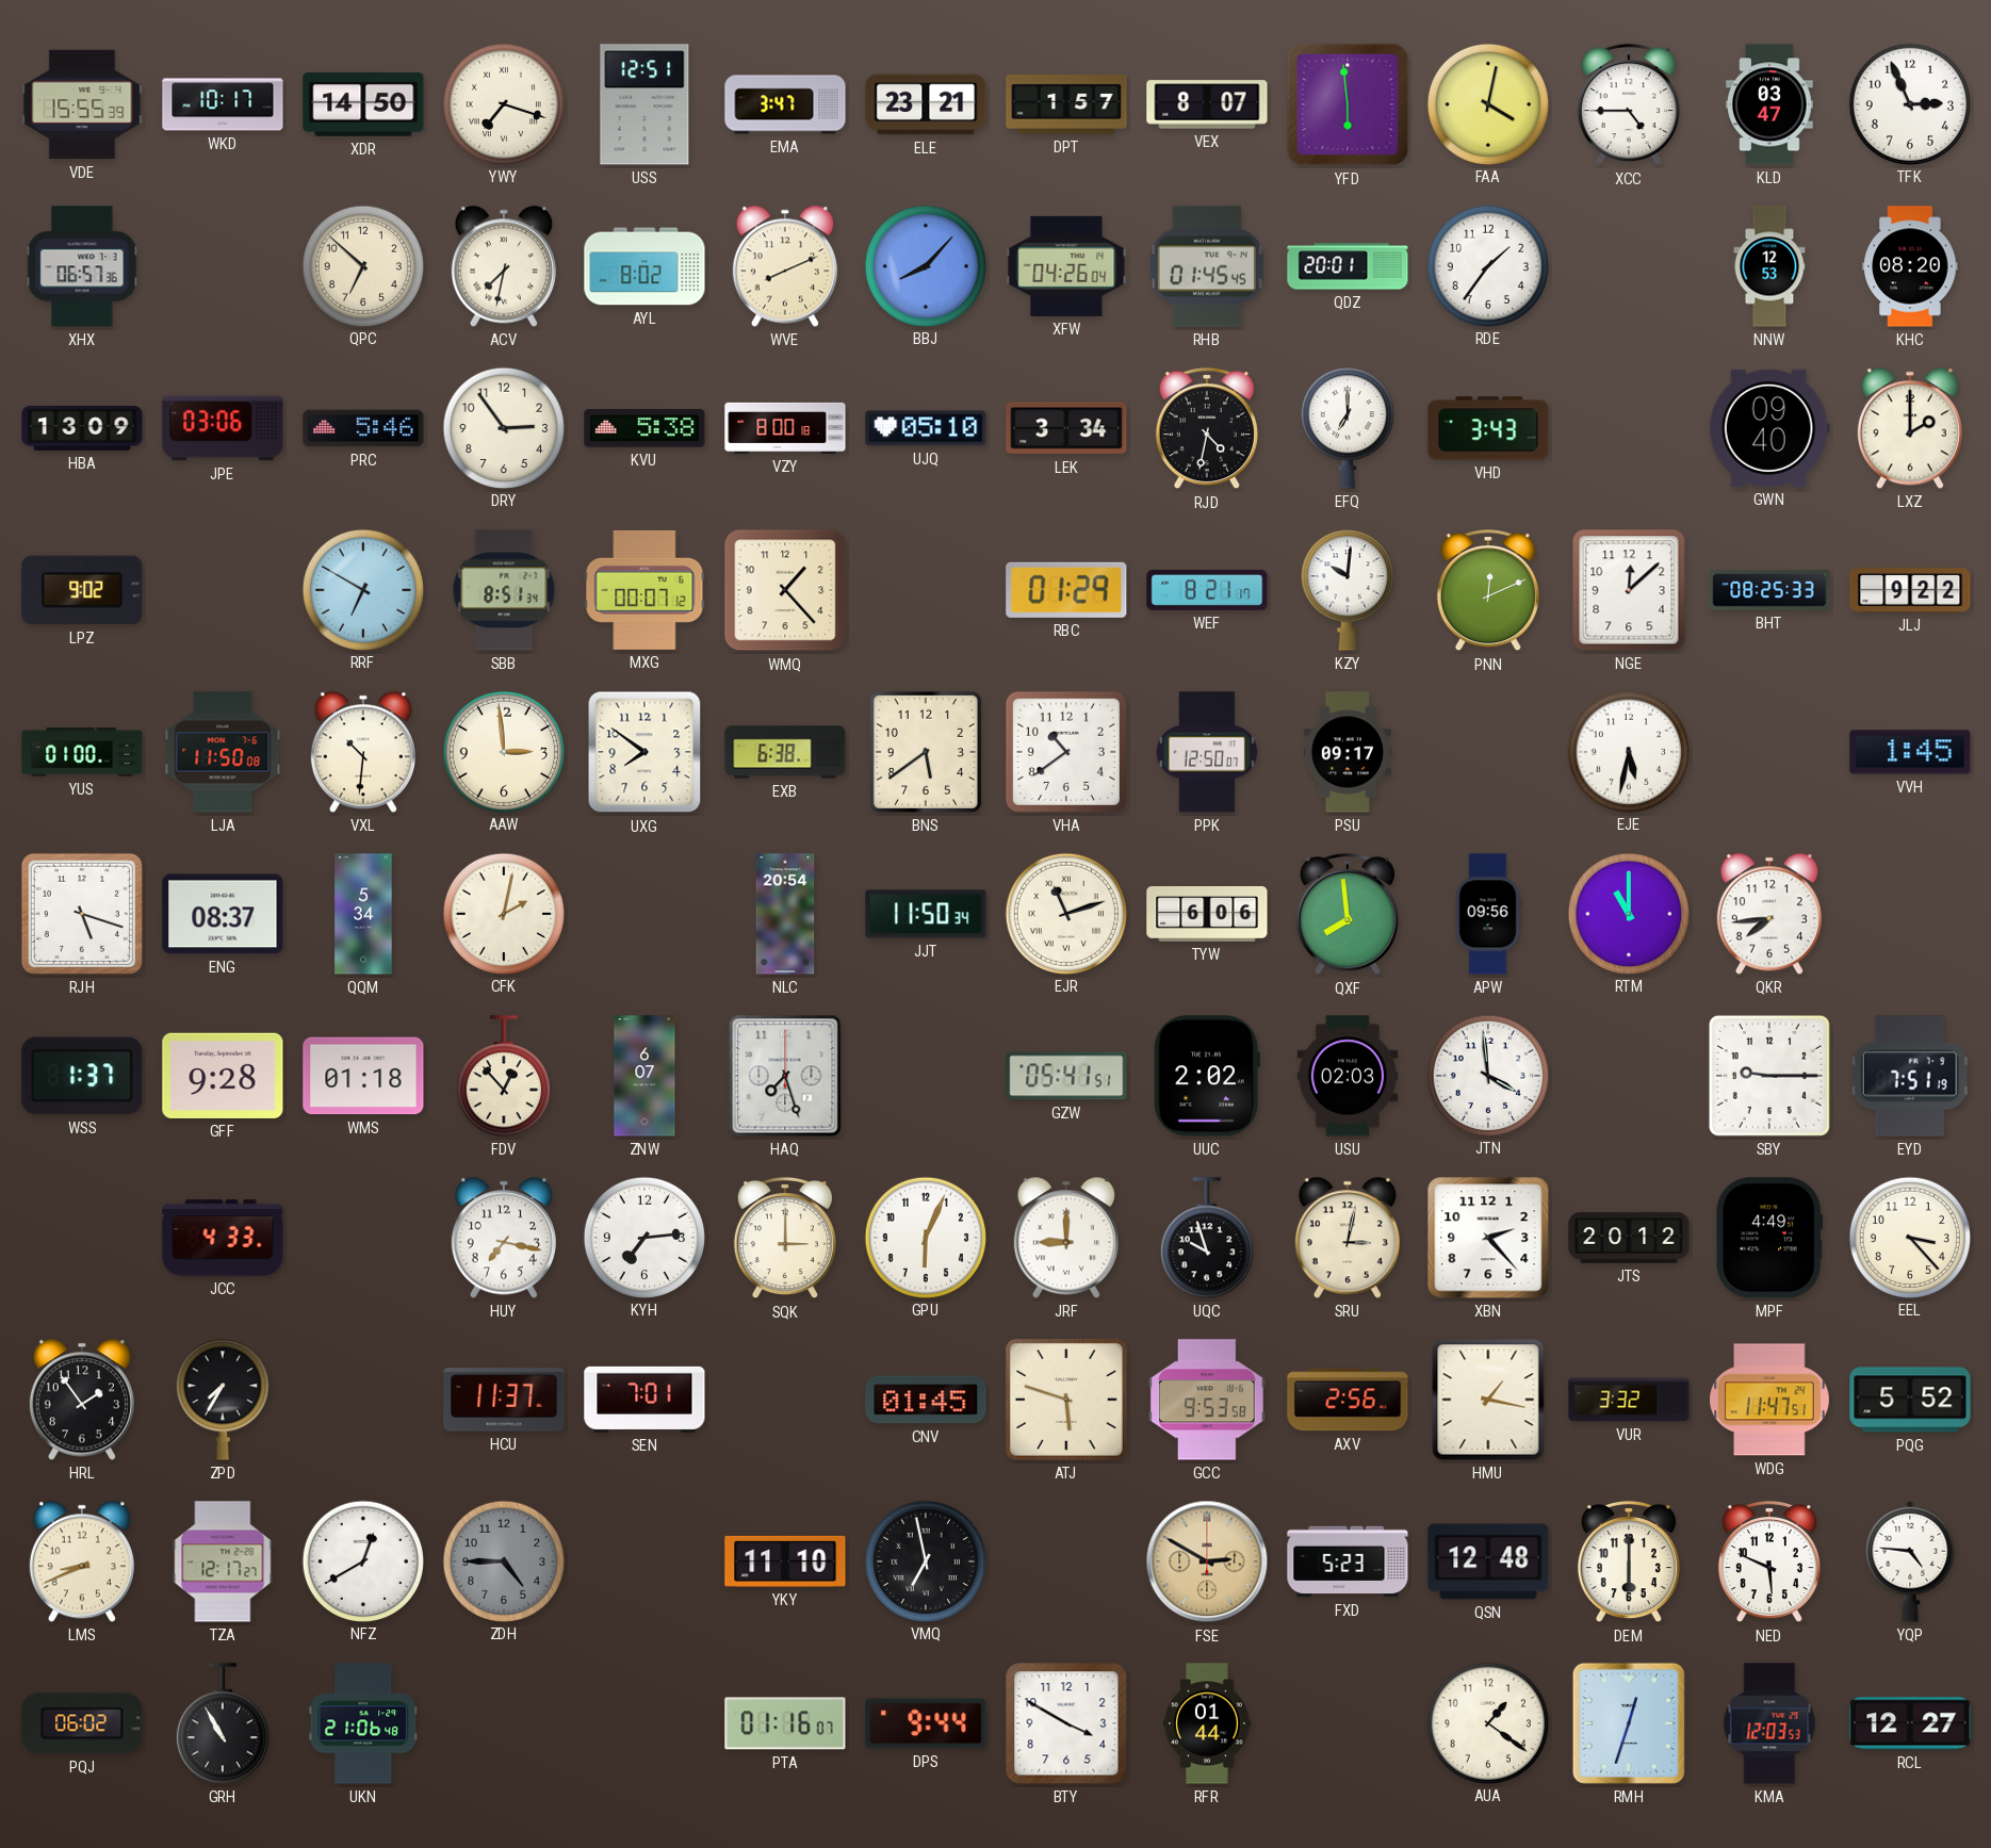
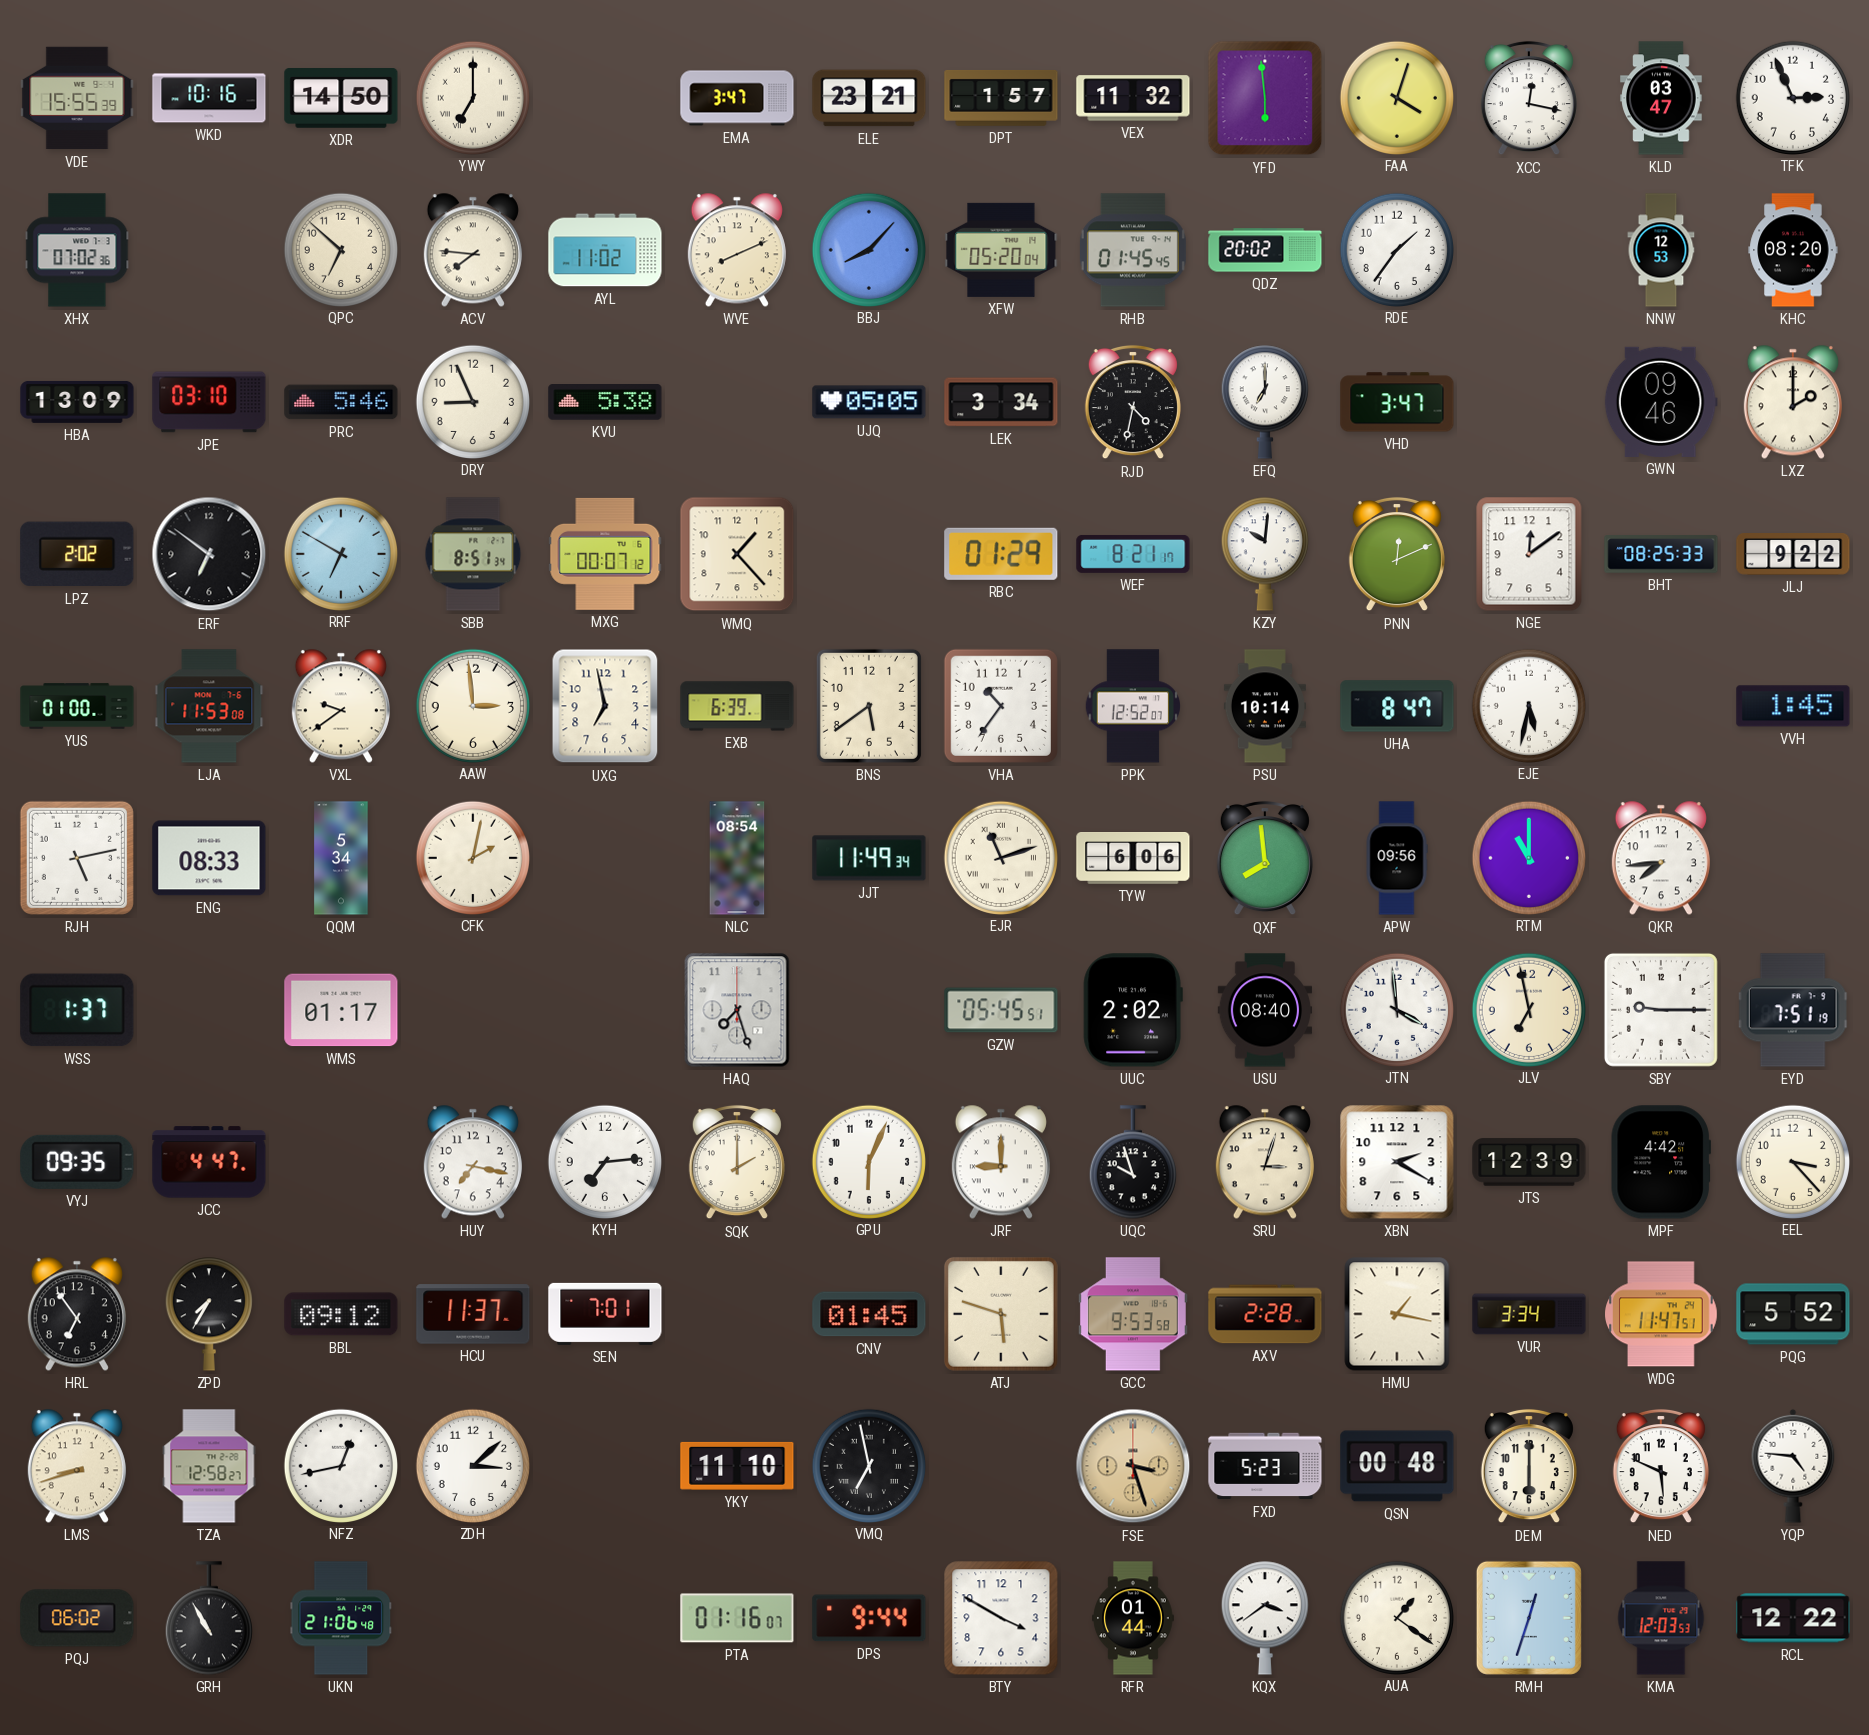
WKD: 10:17 -> 10:16
YWY: 7:18 -> 7:00
USS: 12:51 -> none
VEX: 8:07 -> 11:32
FAA: 4:02 -> 4:03
XCC: 4:45 -> 12:17
XHX: 06:57 -> 07:02
ACV: 7:32 -> 7:46
AYL: 8:02 -> 11:02
XFW: 04:26 -> 05:20
QDZ: 20:01 -> 20:02
JPE: 03:06 -> 03:10
DRY: 2:54 -> 8:56
VZY: 8:00 -> none
UJQ: 05:10 -> 05:05
VHD: 3:43 -> 3:47
GWN: 09:40 -> 09:46
LPZ: 9:02 -> 2:02
ERF: none -> 6:51
NGE: 12:08 -> 12:09
LJA: 11:50 -> 11:53
VXL: 10:31 -> 9:39
UXG: 7:51 -> 6:58
EXB: 6:38 -> 6:39
VHA: 10:39 -> 10:36
PPK: 12:50 -> 12:52
PSU: 09:17 -> 10:14
UHA: none -> 8:47
RJH: 5:18 -> 5:13
ENG: 08:37 -> 08:33
NLC: 20:54 -> 08:54
JJT: 11:50 -> 11:49
GFF: 9:28 -> none
WMS: 01:18 -> 01:17
FDV: 12:53 -> none
ZNW: 6:07 -> none
GZW: 05:41 -> 05:45
USU: 02:03 -> 08:40
JLV: none -> 6:58
VYJ: none -> 09:35
JCC: 4:33 -> 4:47
SQK: 3:00 -> 2:00
SRU: 3:02 -> 3:03
XBN: 2:23 -> 2:20
JTS: 20:12 -> 12:39
MPF: 4:49 -> 4:42
HRL: 1:54 -> 6:54
BBL: none -> 09:12
AXV: 2:56 -> 2:28
VUR: 3:32 -> 3:34
LMS: 8:41 -> 8:42
TZA: 12:17 -> 12:58
NFZ: 12:40 -> 12:43
ZDH: 4:45 -> 3:08
ZDH dial: grey -> white
FSE: 2:50 -> 3:27
QSN: 12:48 -> 00:48
KQX: none -> 3:39
RCL: 12:27 -> 12:22
